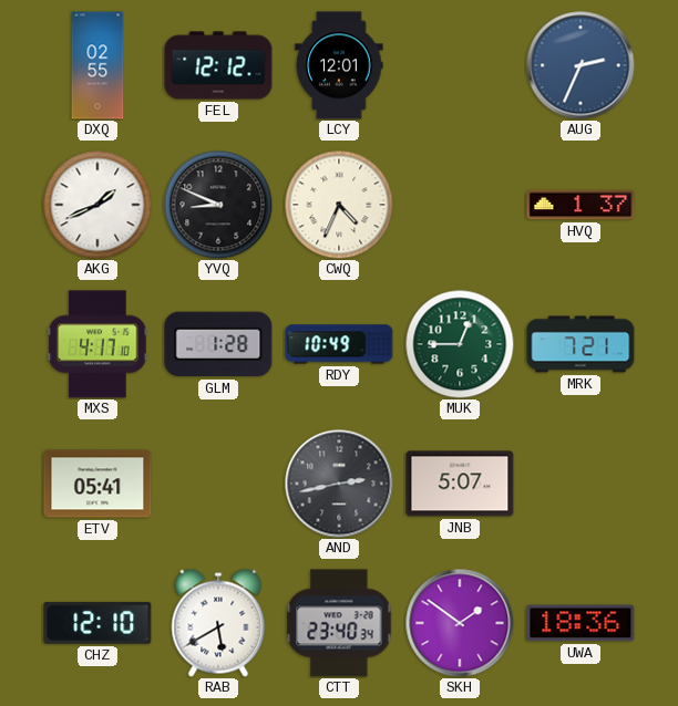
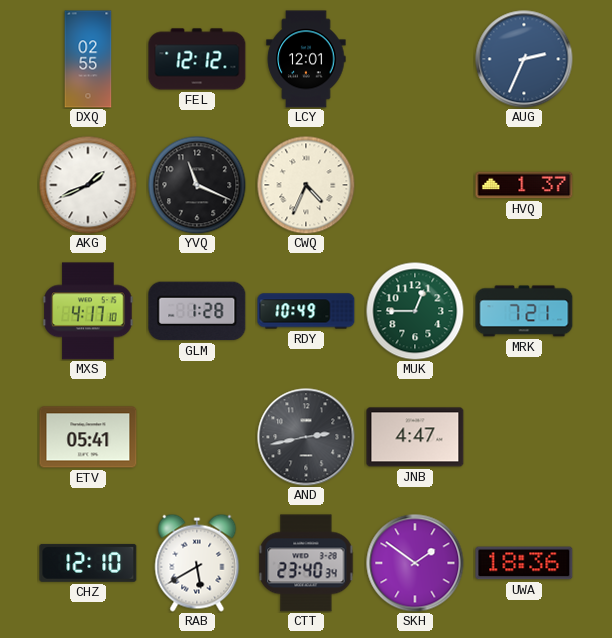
YVQ: 8:49 -> 11:19
JNB: 5:07 -> 4:47
